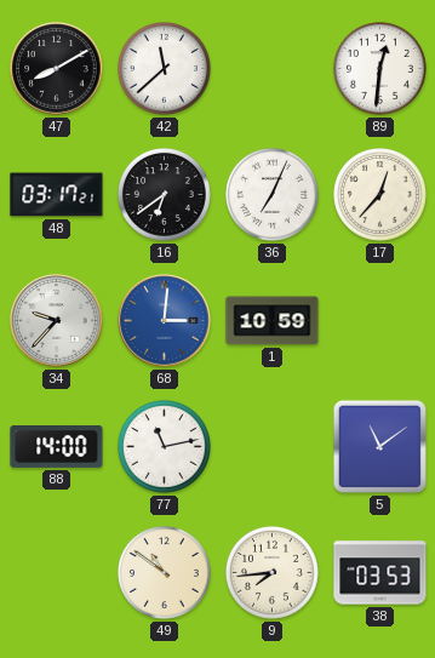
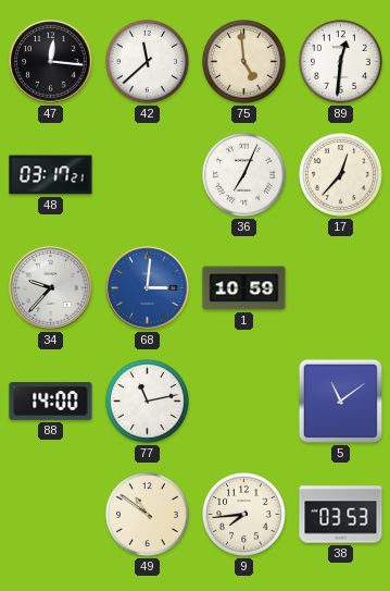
47: 8:10 -> 12:16
75: none -> 4:59
16: 6:39 -> none
